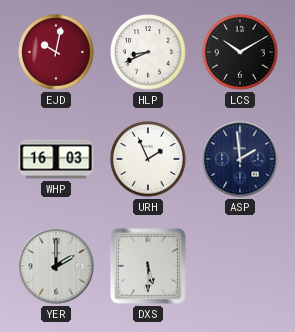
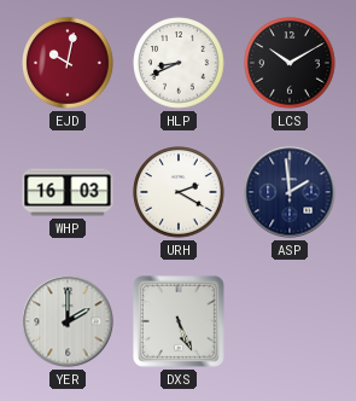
URH: 1:56 -> 2:20
DXS: 5:30 -> 5:26
